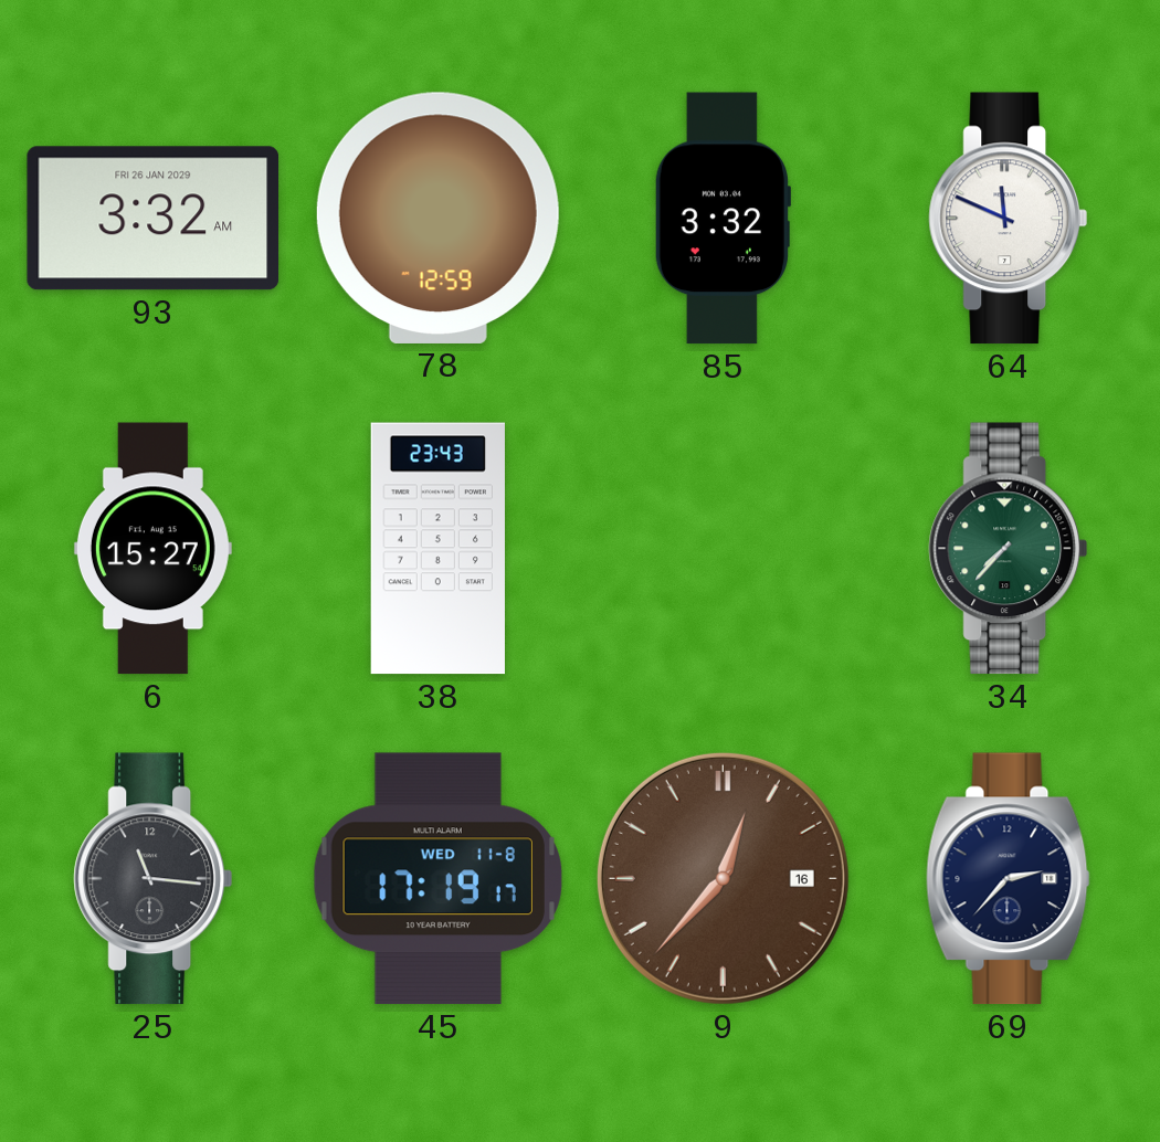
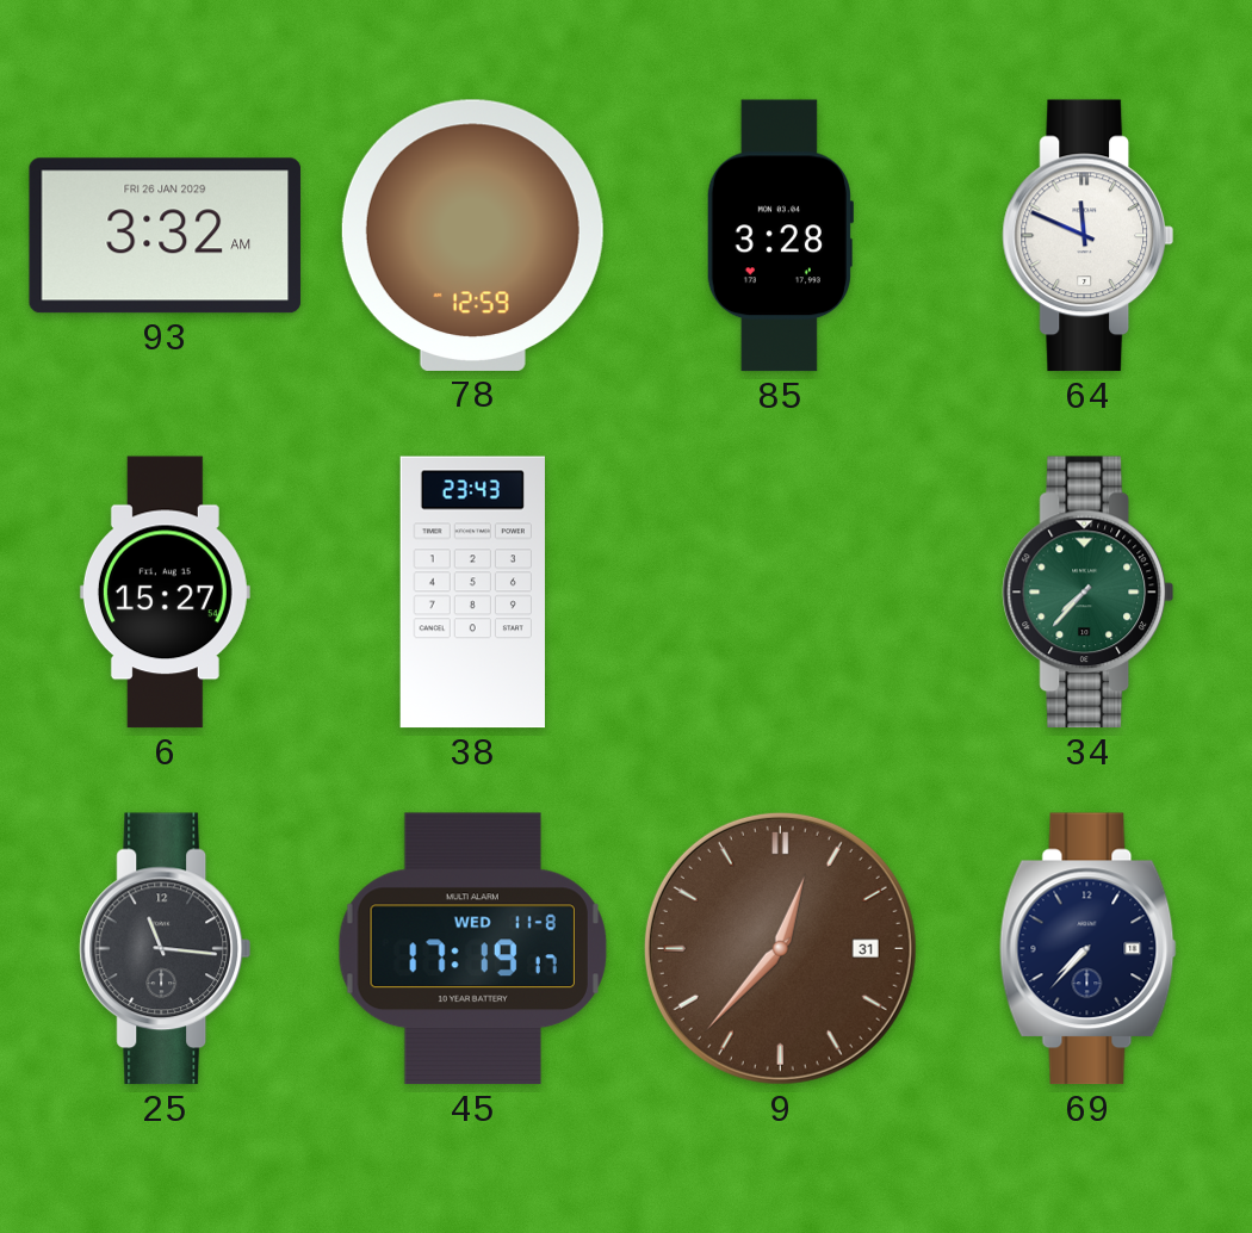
85: 3:32 -> 3:28
9 date: 16 -> 31
69: 2:37 -> 7:37
